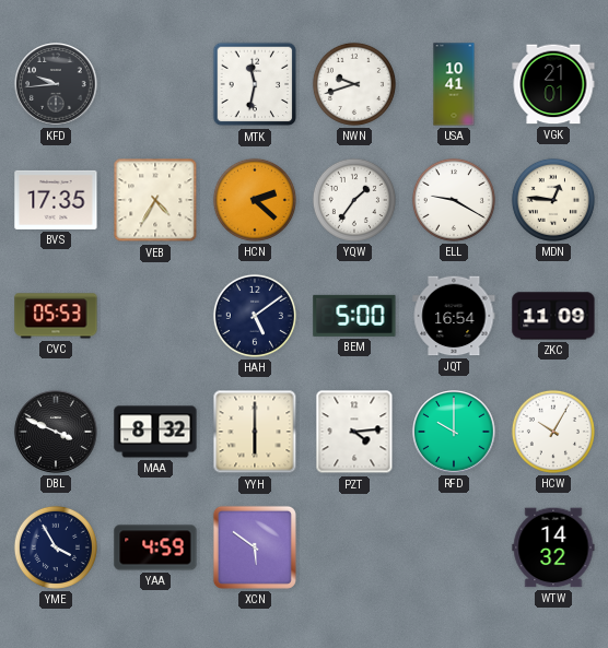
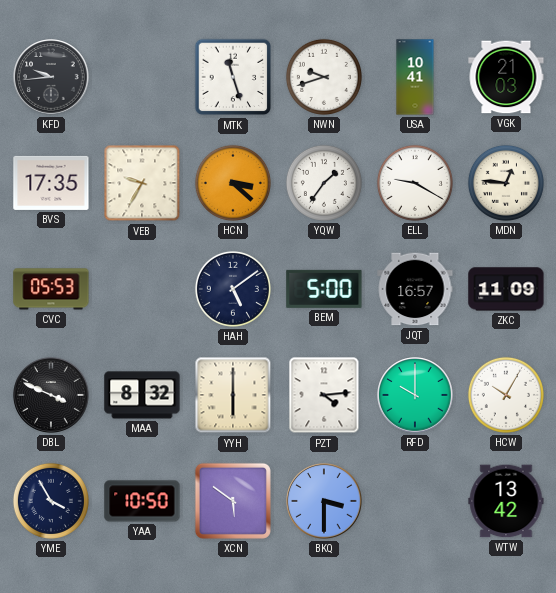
MTK: 11:32 -> 11:27
VGK: 21:01 -> 21:03
VEB: 4:35 -> 9:35
HCN: 2:22 -> 3:22
JQT: 16:54 -> 16:57
YAA: 4:59 -> 10:50
BKQ: none -> 3:30
WTW: 14:32 -> 13:42
